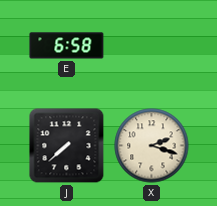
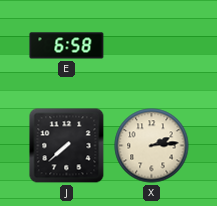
X: 2:18 -> 2:14
